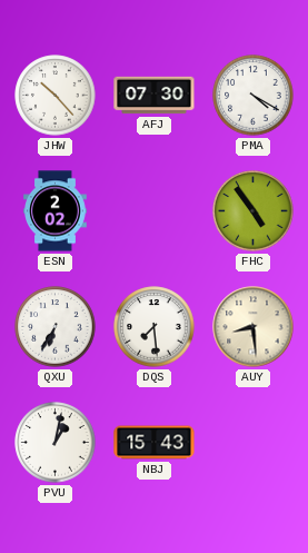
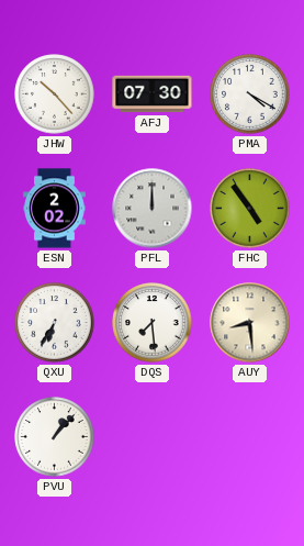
PFL: none -> 12:00
PVU: 1:02 -> 1:07
NBJ: 15:43 -> none
